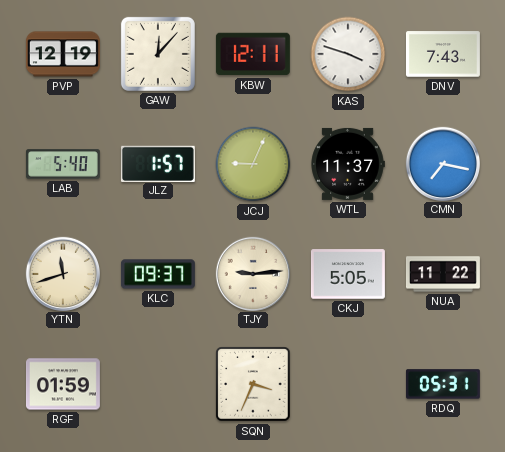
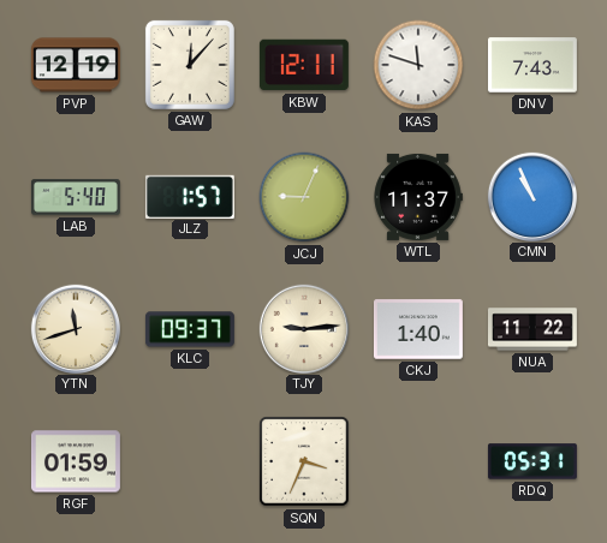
KAS: 3:48 -> 11:48
CMN: 7:17 -> 10:56
CKJ: 5:05 -> 1:40
